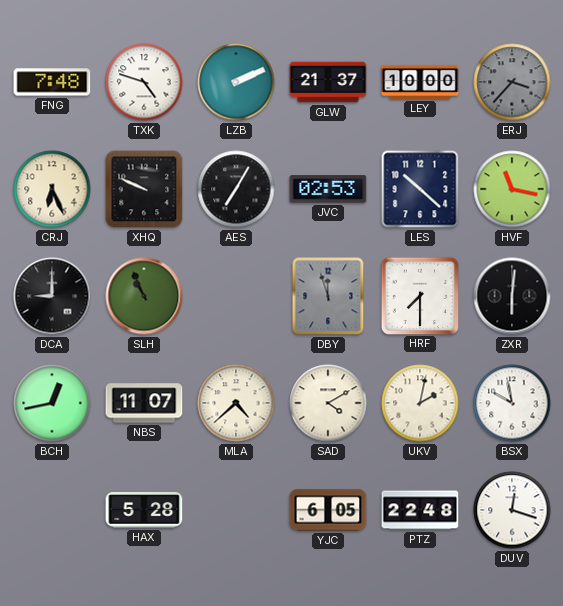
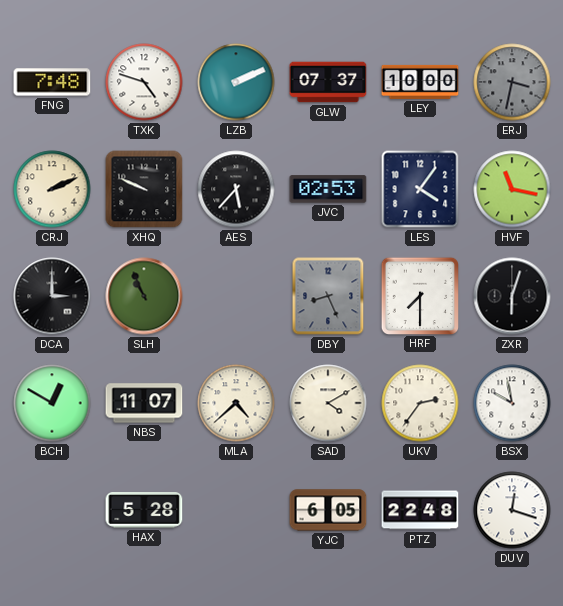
GLW: 21:37 -> 07:37
ERJ: 3:37 -> 3:32
CRJ: 6:26 -> 2:11
AES: 7:05 -> 5:37
LES: 10:22 -> 4:06
DCA: 9:00 -> 3:00
DBY: 11:57 -> 8:26
ZXR: 6:01 -> 6:03
BCH: 12:43 -> 12:50
UKV: 2:02 -> 2:36
